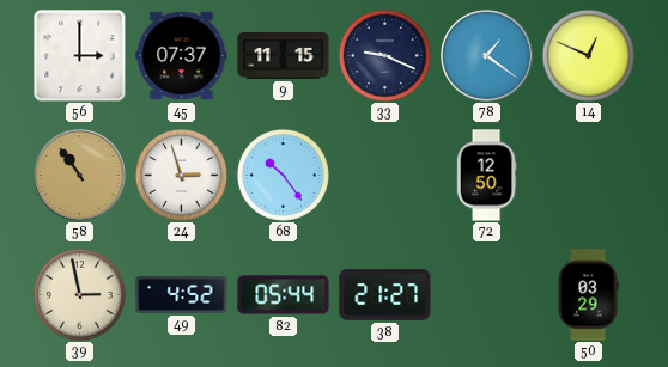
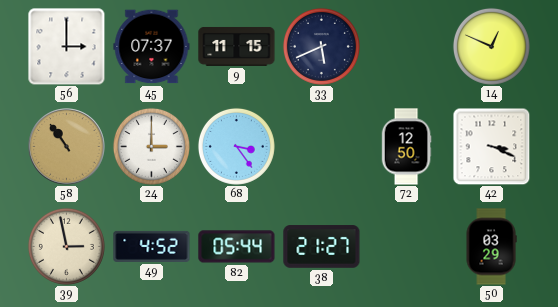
33: 9:19 -> 5:41
78: 1:21 -> none
24: 2:57 -> 3:00
68: 10:24 -> 3:24
42: none -> 3:19
